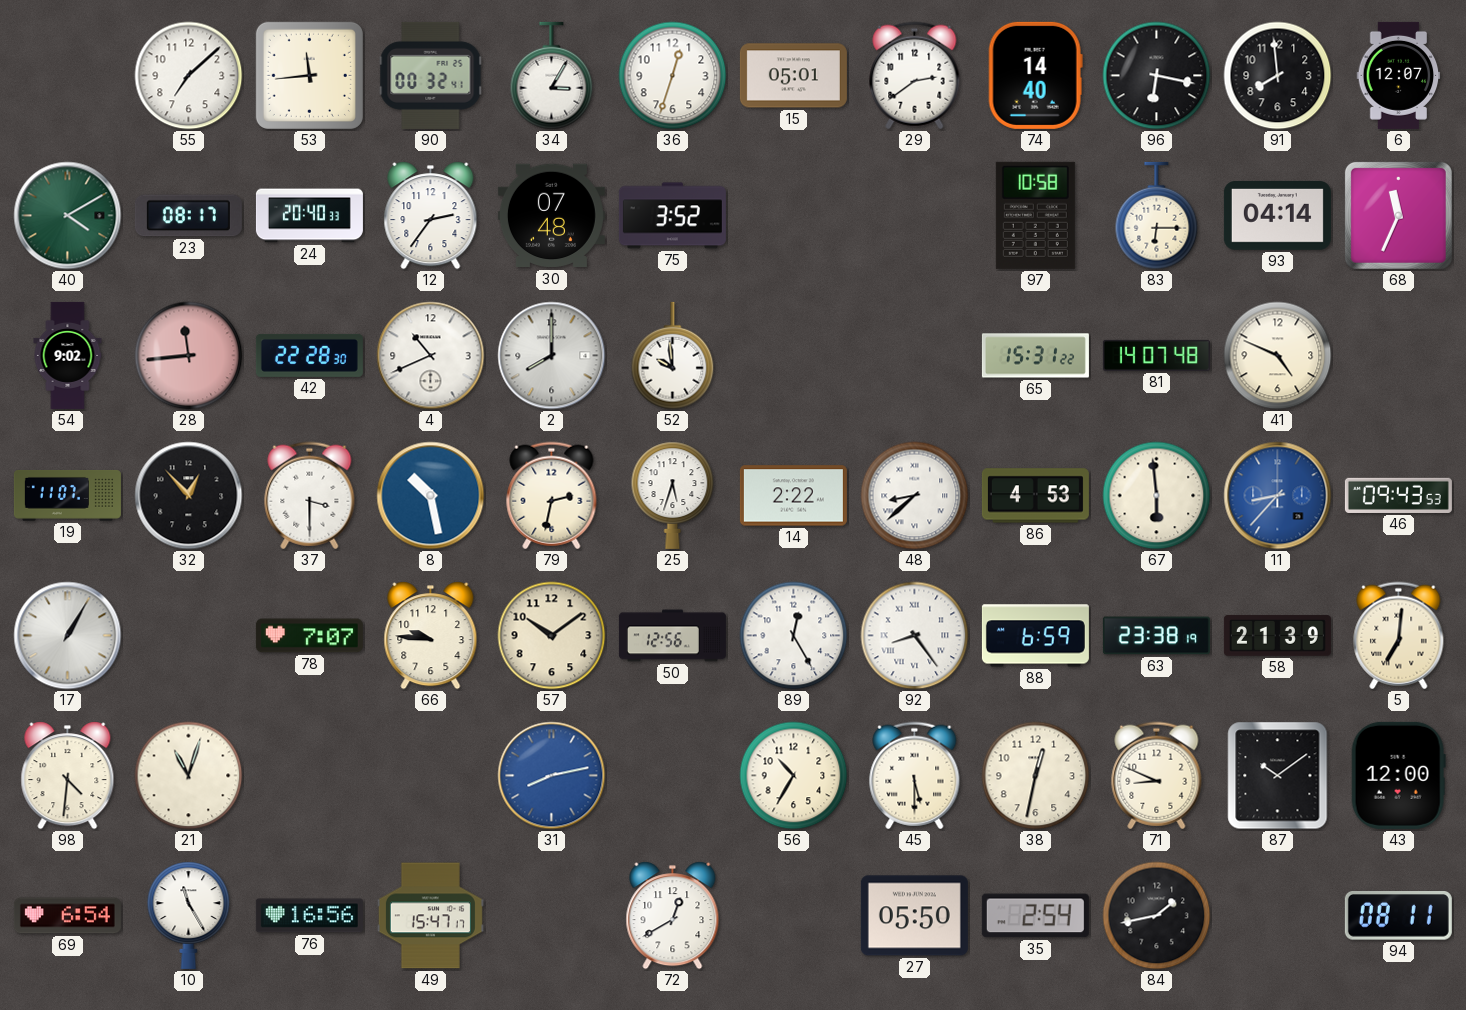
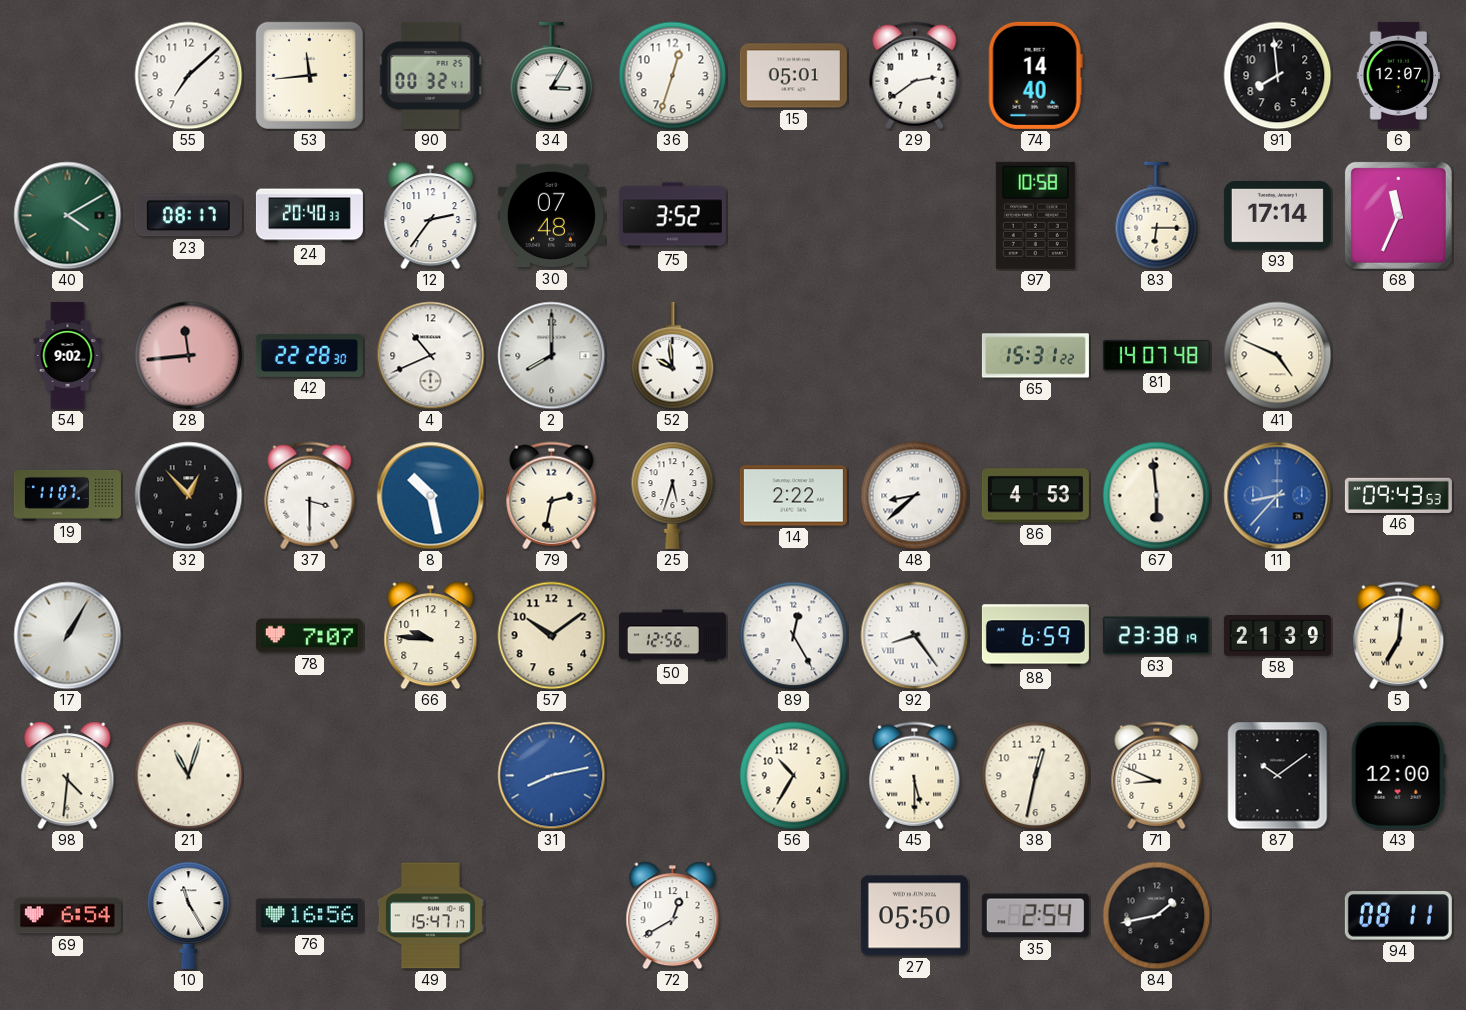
96: 6:17 -> none
93: 04:14 -> 17:14
